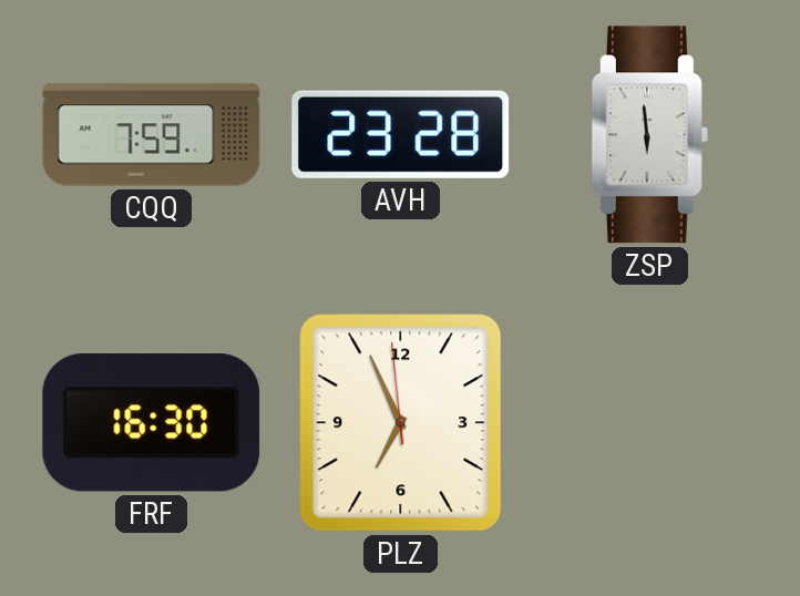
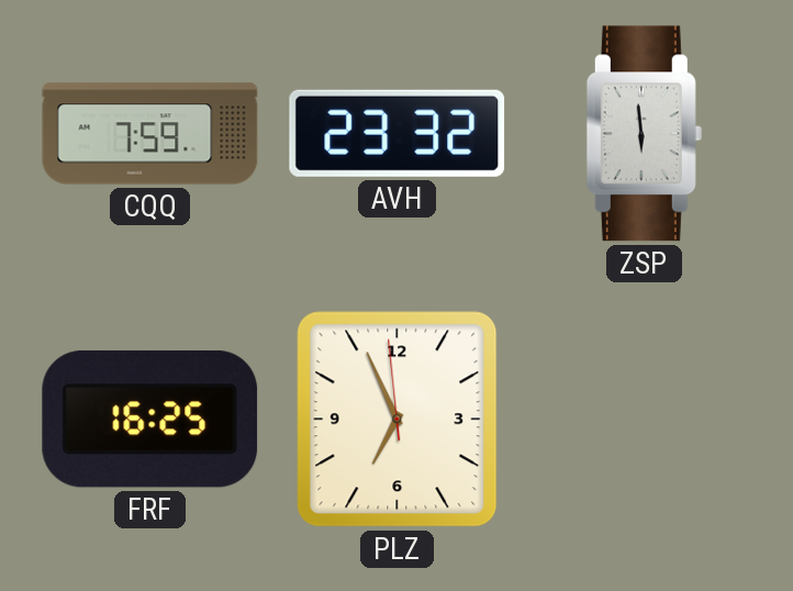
AVH: 23:28 -> 23:32
FRF: 16:30 -> 16:25
